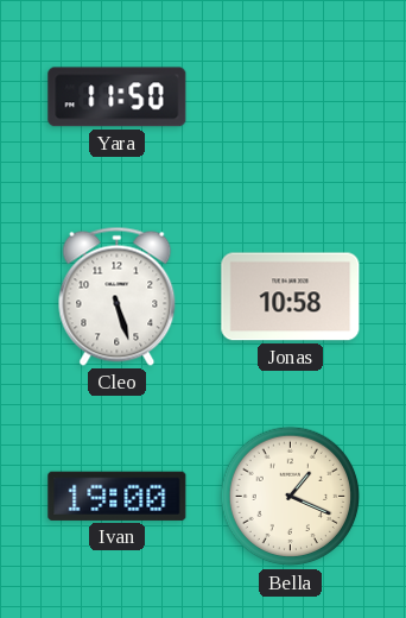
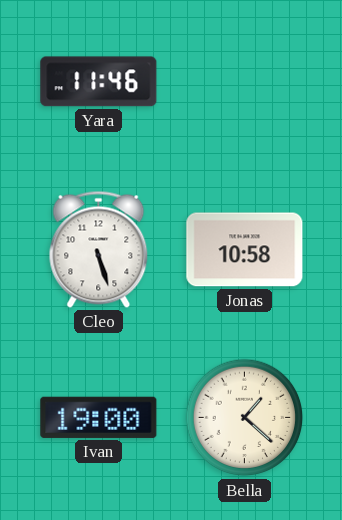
Yara: 11:50 -> 11:46
Bella: 1:19 -> 1:22
